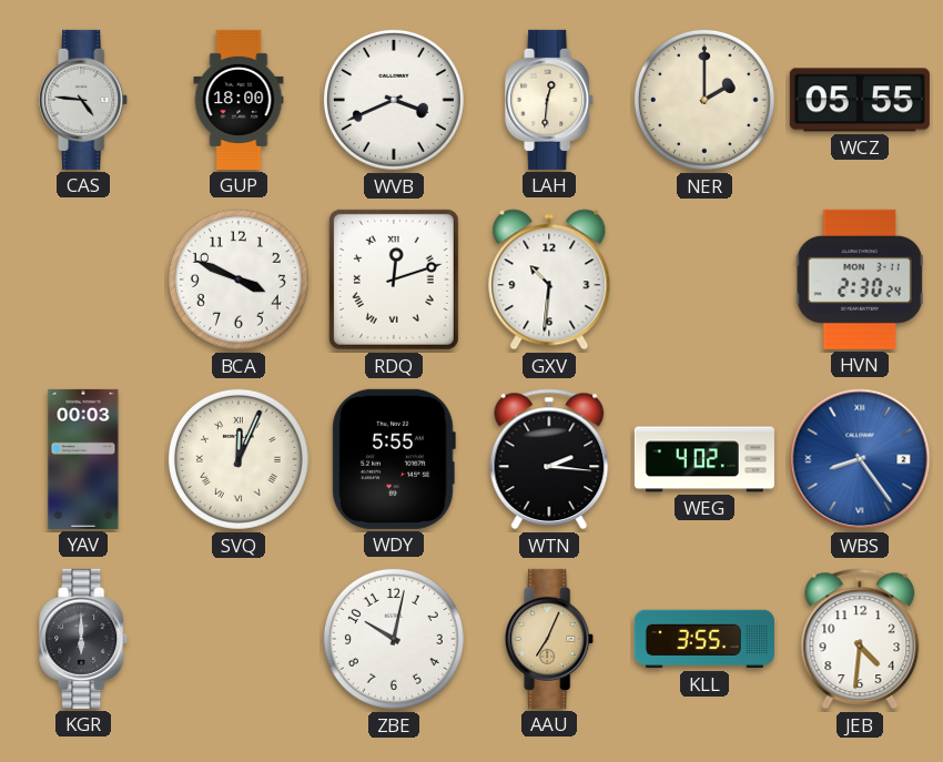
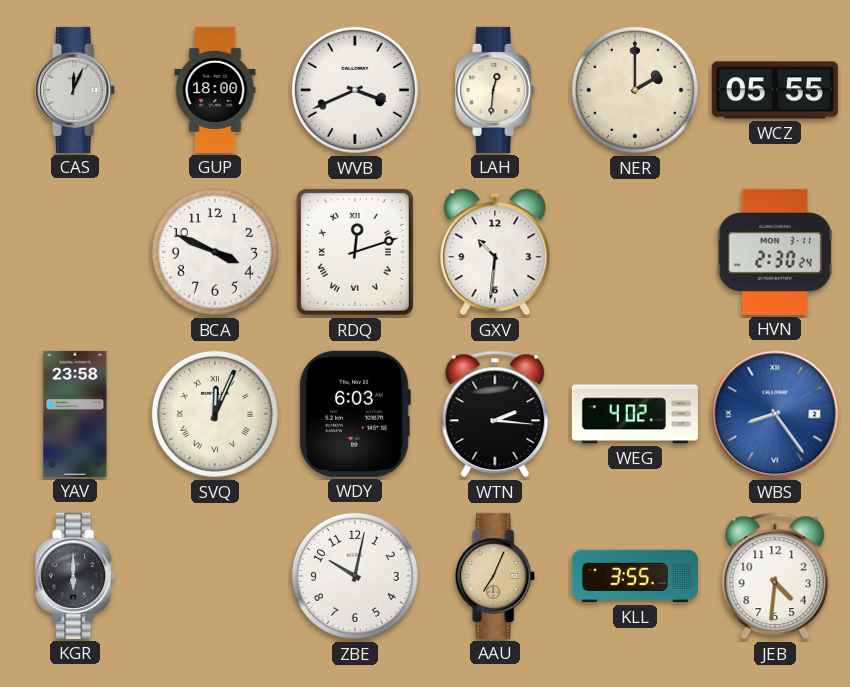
CAS: 4:46 -> 12:04
YAV: 00:03 -> 23:58
WDY: 5:55 -> 6:03
